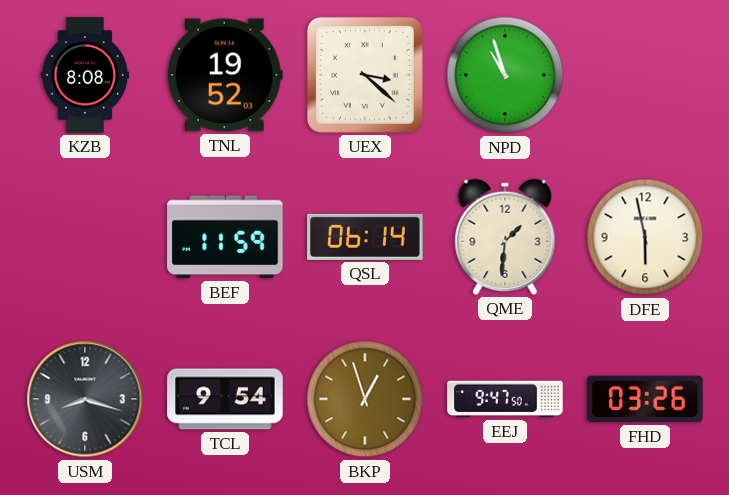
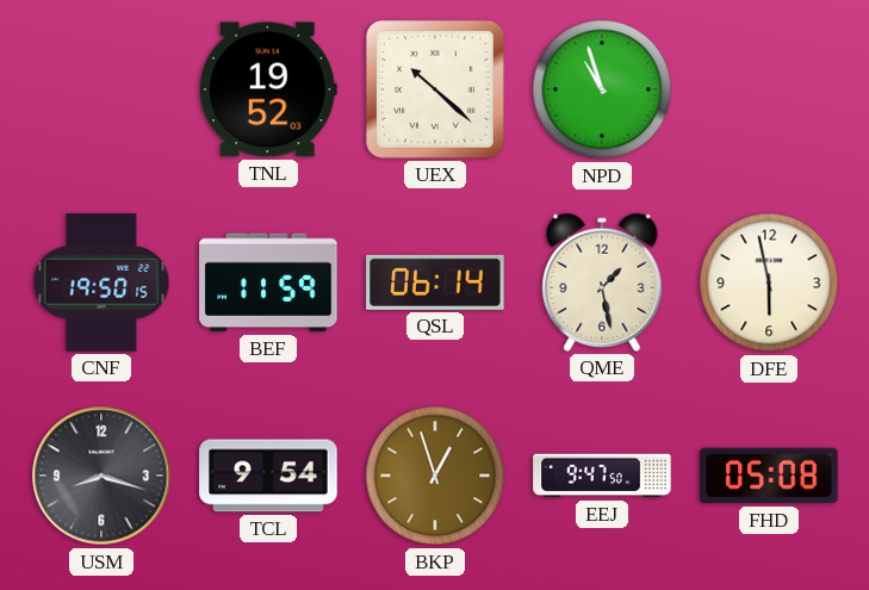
KZB: 8:08 -> none
UEX: 3:22 -> 10:22
CNF: none -> 19:50
QME: 1:31 -> 1:28
FHD: 03:26 -> 05:08
